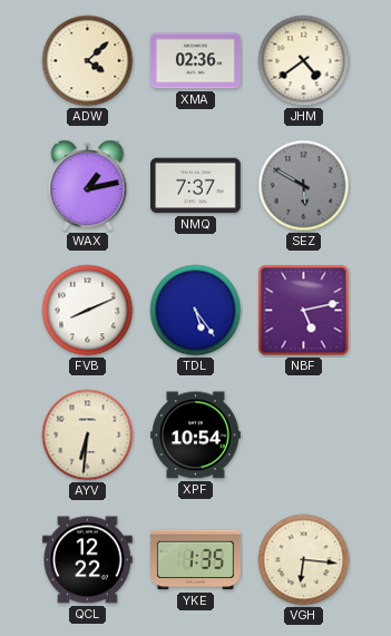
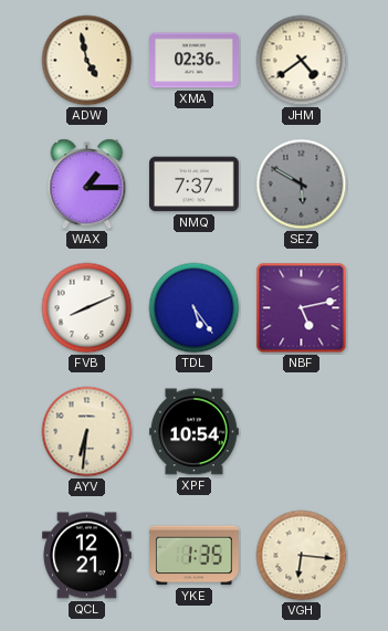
ADW: 4:08 -> 4:58
WAX: 1:13 -> 1:15
QCL: 12:22 -> 12:21
